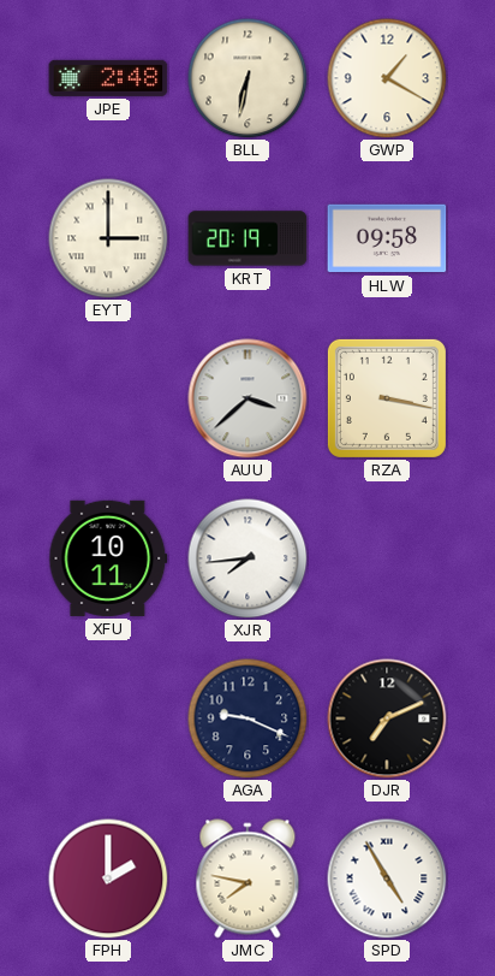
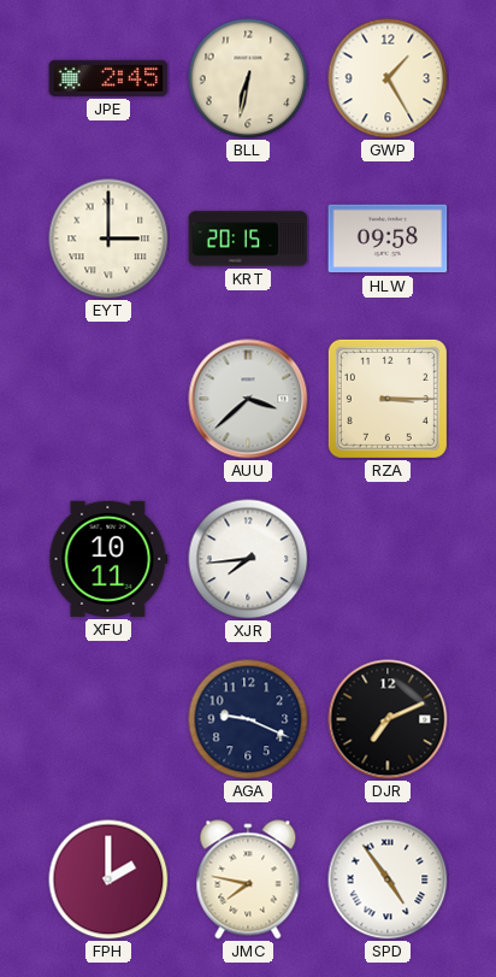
JPE: 2:48 -> 2:45
GWP: 1:20 -> 1:25
KRT: 20:19 -> 20:15
RZA: 3:17 -> 3:15
SPD: 4:55 -> 4:54
